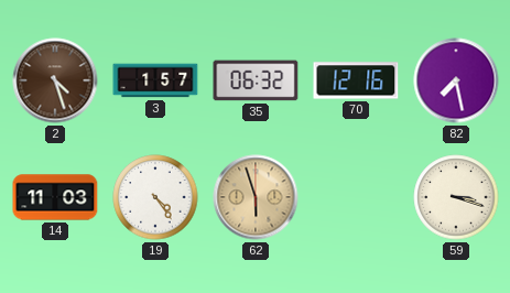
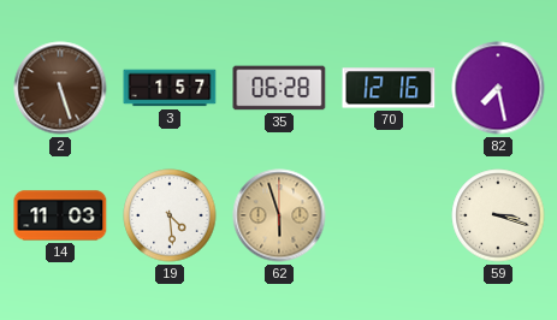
2: 4:27 -> 5:27
35: 06:32 -> 06:28
19: 4:24 -> 4:29
